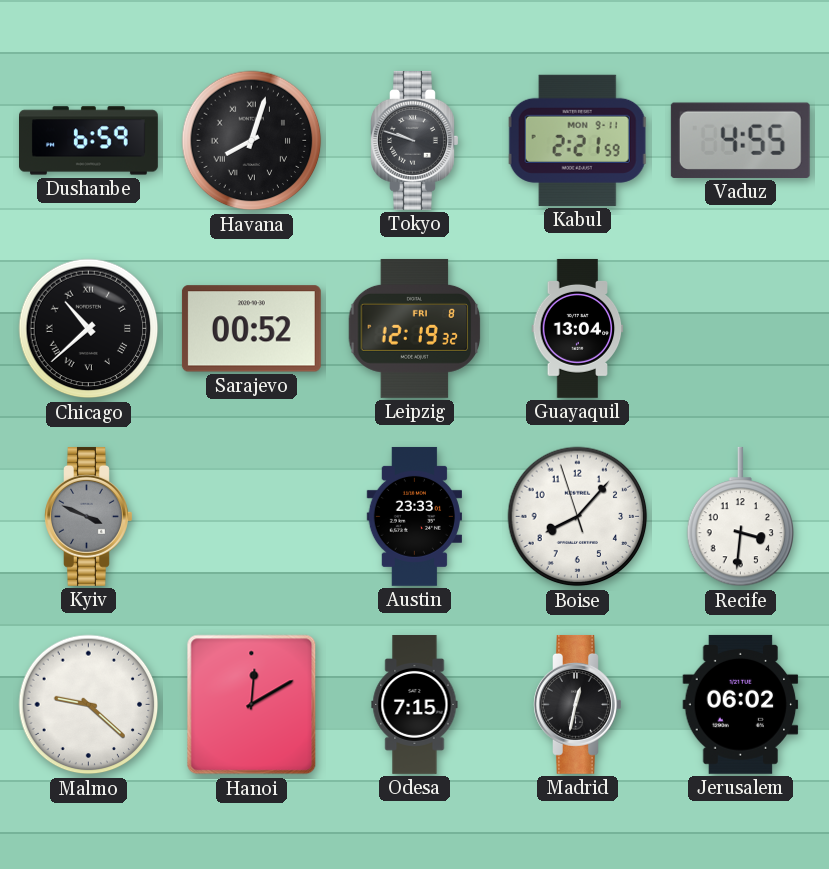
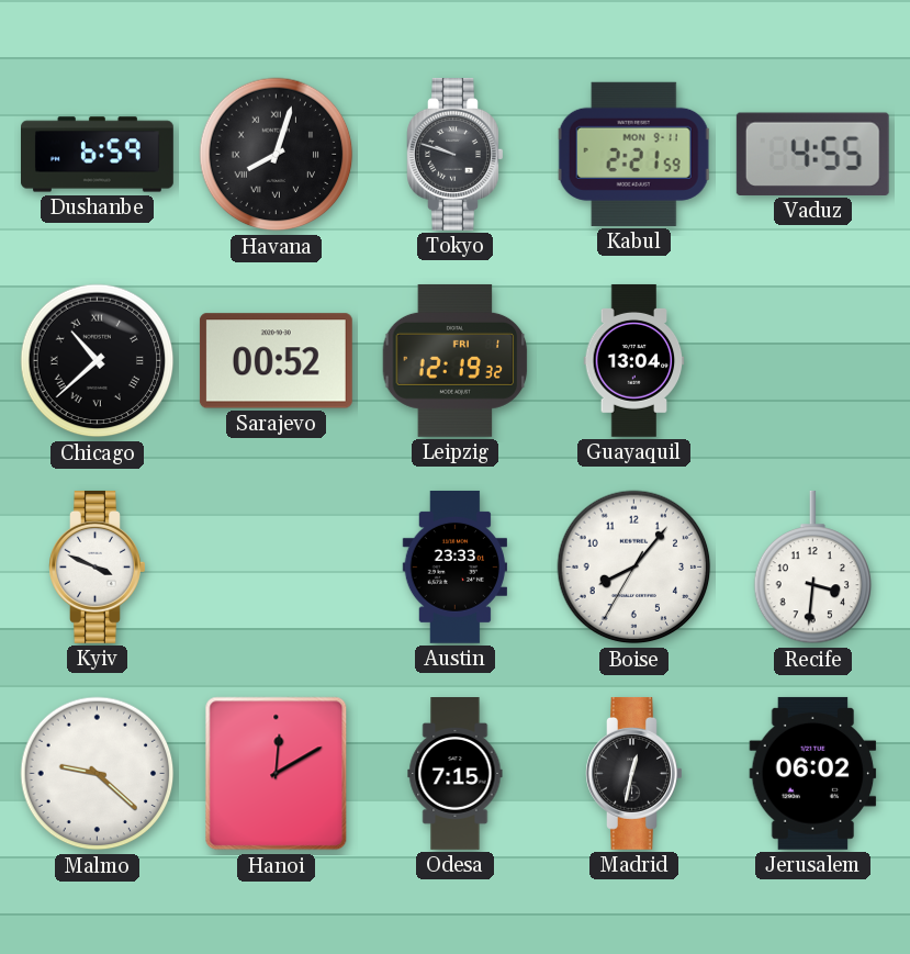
Leipzig date: FRI 8 -> FRI 1
Kyiv dial: grey -> white
Boise: 8:06:57 -> 8:06:35
